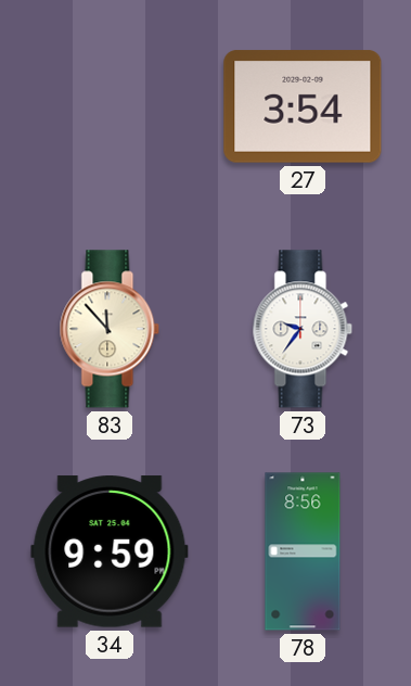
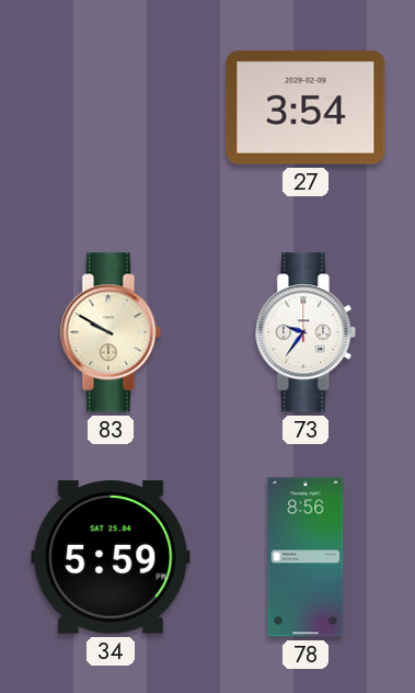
83: 11:53 -> 9:50
34: 9:59 -> 5:59
